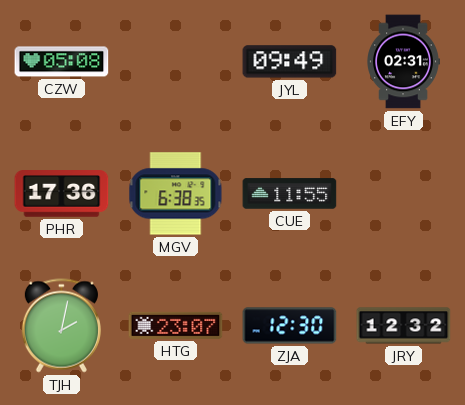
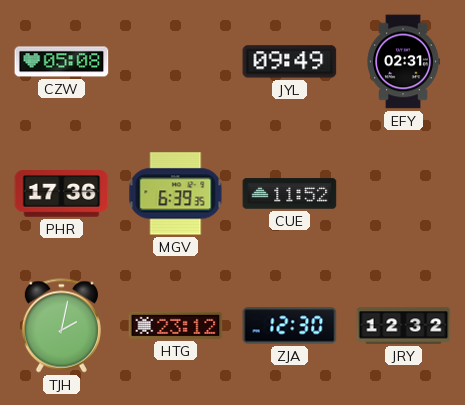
MGV: 6:38 -> 6:39
CUE: 11:55 -> 11:52
HTG: 23:07 -> 23:12
